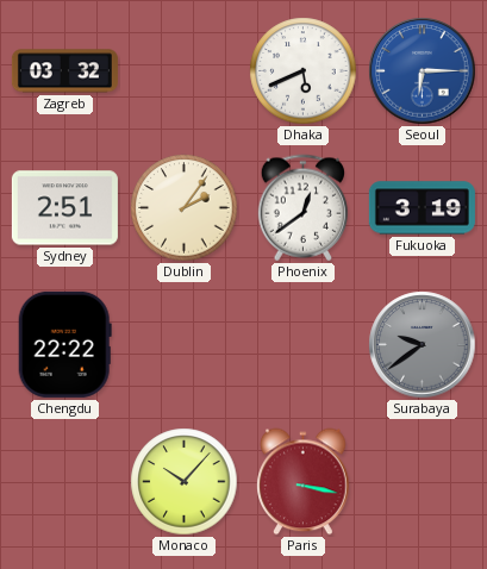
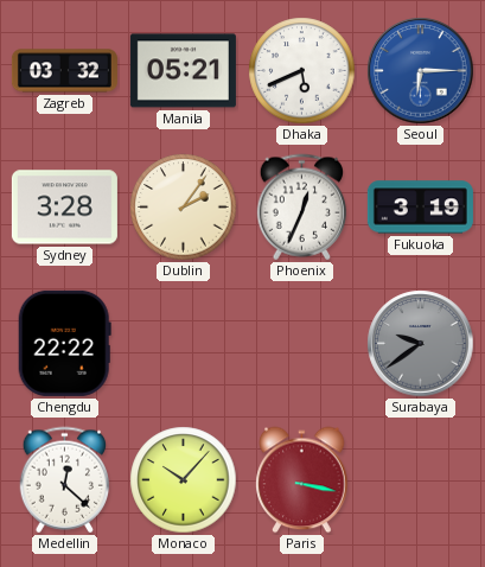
Manila: none -> 05:21
Sydney: 2:51 -> 3:28
Phoenix: 12:39 -> 12:34
Medellin: none -> 12:22
